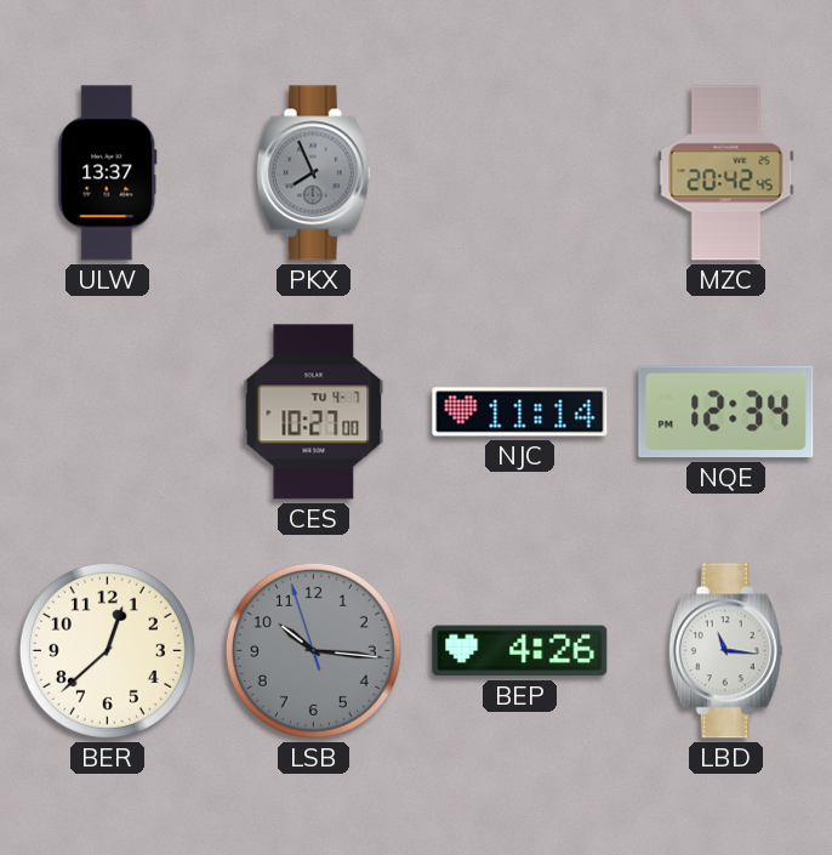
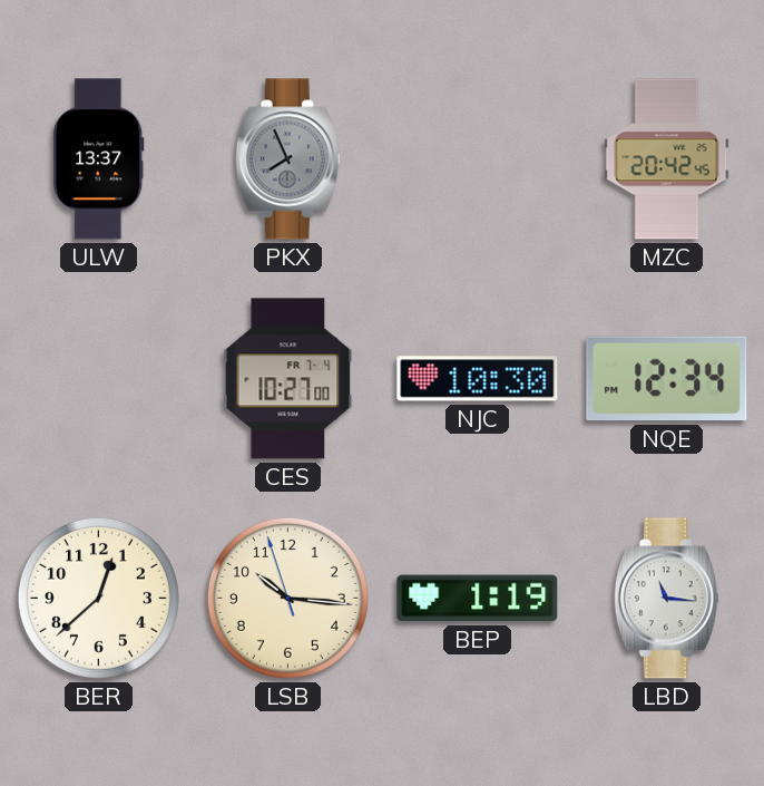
CES date: TU 4-7 -> FR 7-4
NJC: 11:14 -> 10:30
LSB dial: grey -> cream
BEP: 4:26 -> 1:19
